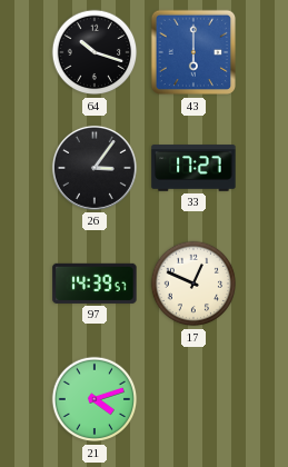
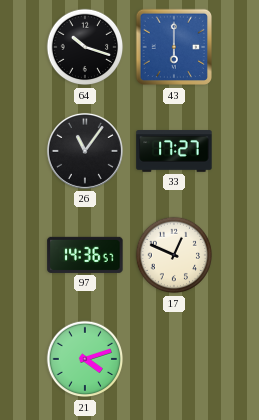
26: 3:06 -> 11:06
97: 14:39 -> 14:36
